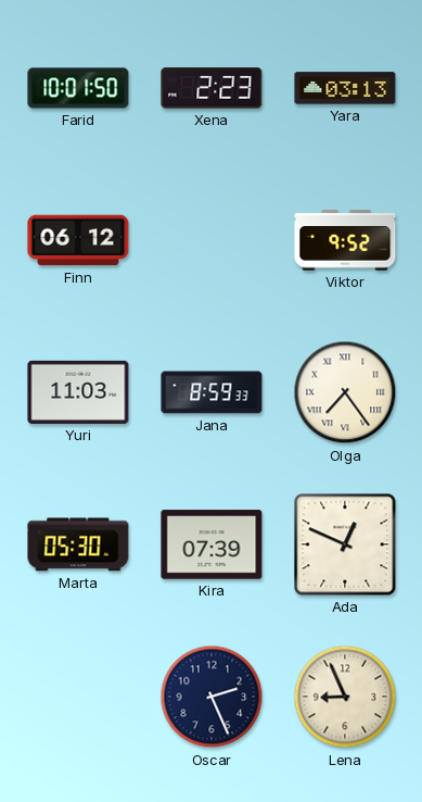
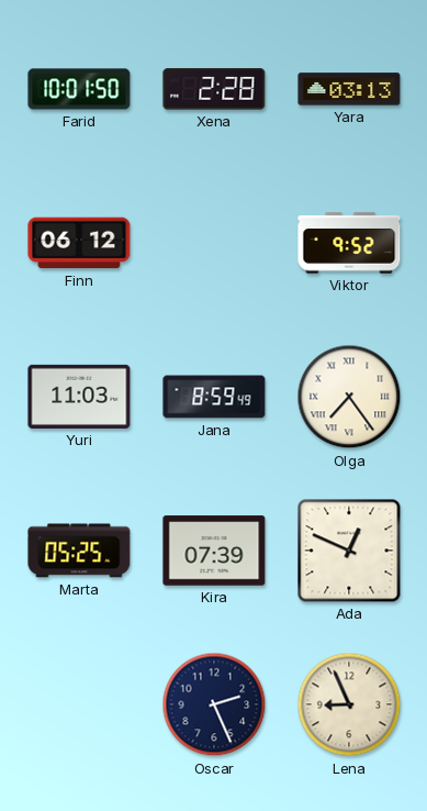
Xena: 2:23 -> 2:28
Jana: 8:59:33 -> 8:59:49
Marta: 05:30 -> 05:25
